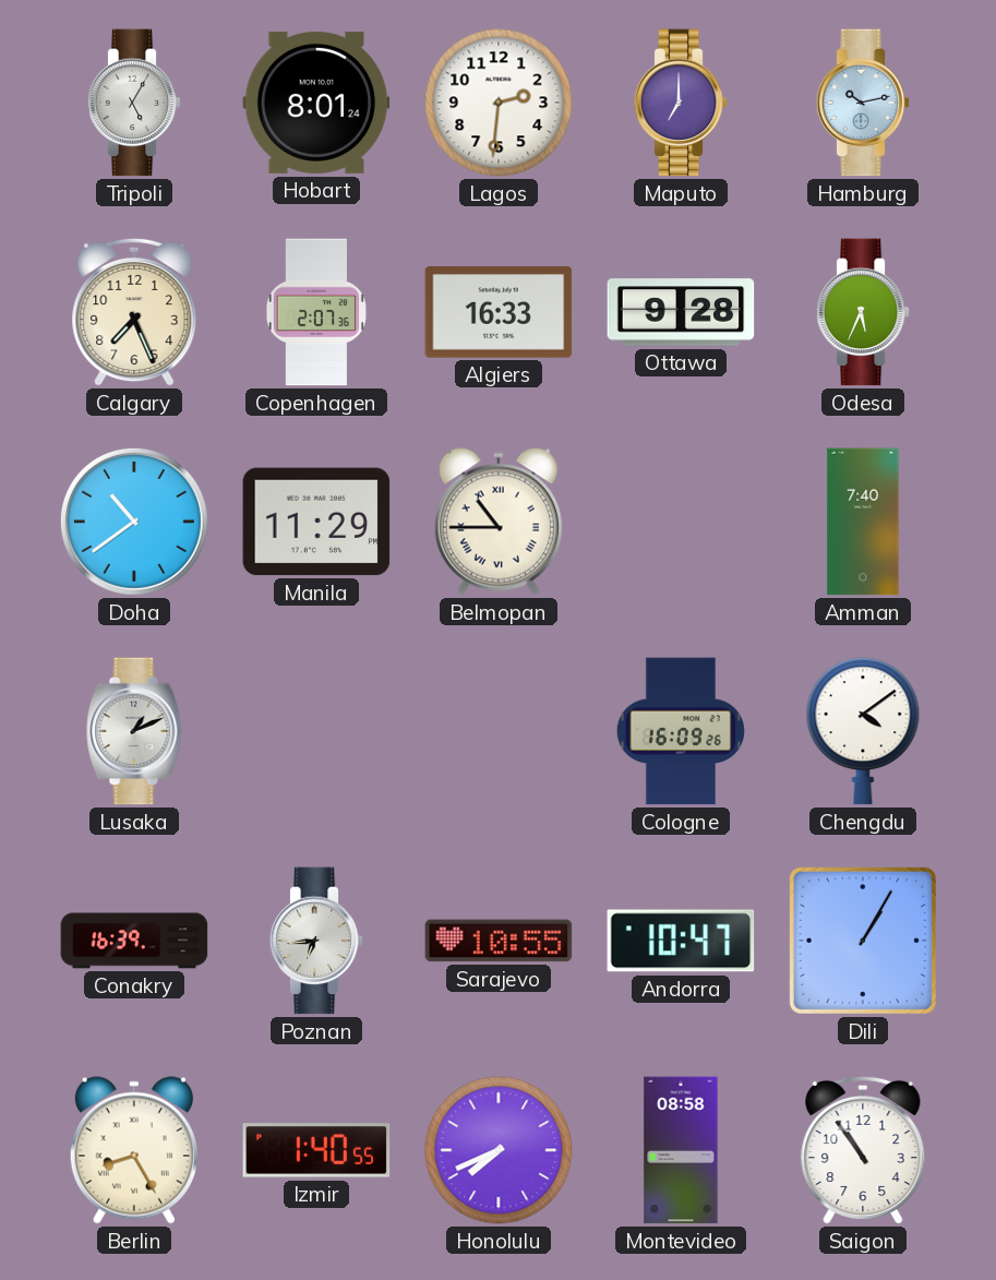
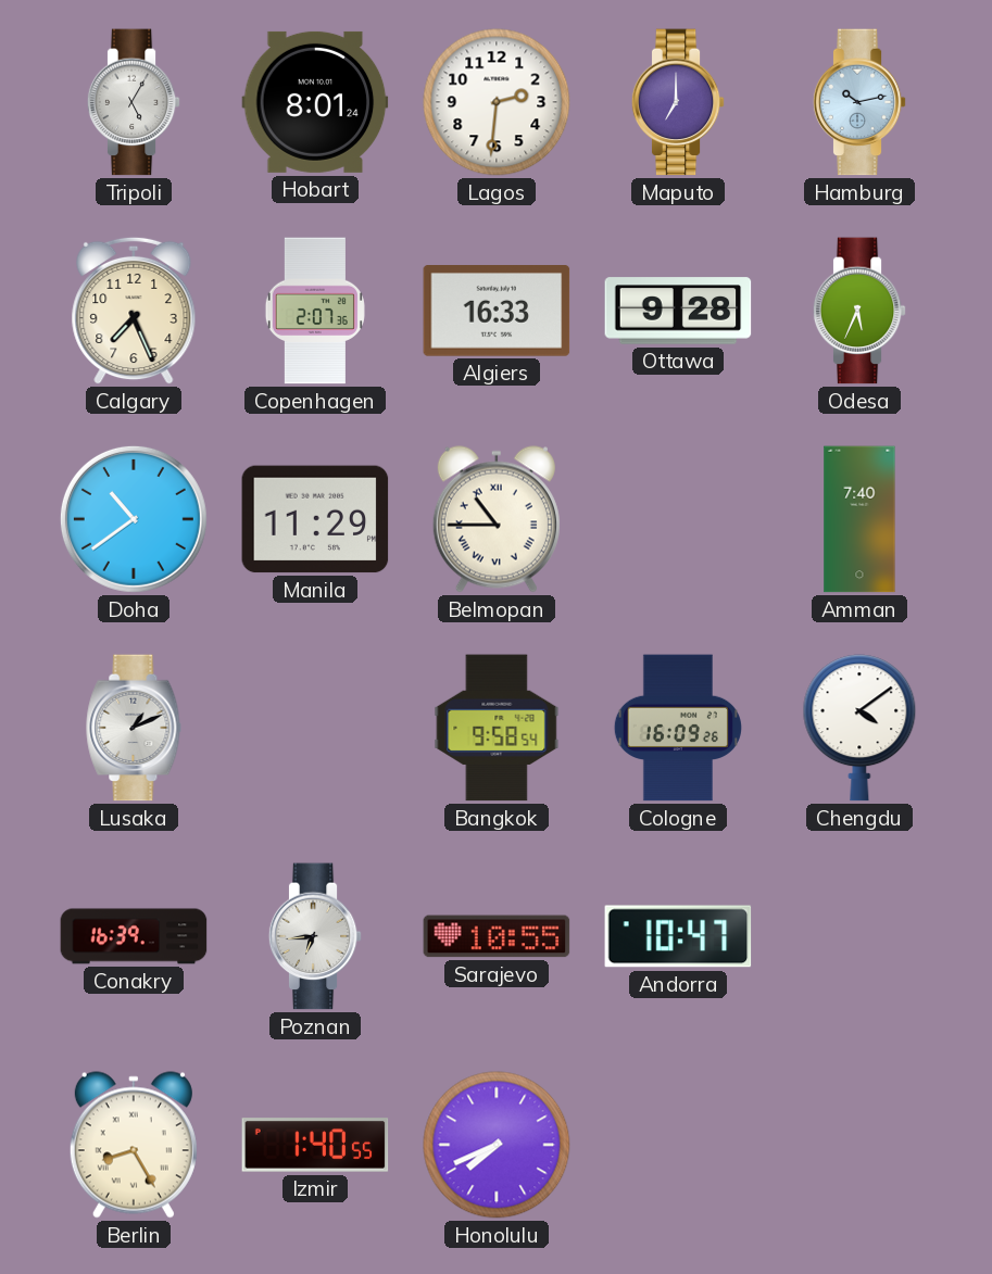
Bangkok: none -> 9:58
Dili: 1:05 -> none
Montevideo: 08:58 -> none
Saigon: 10:54 -> none
